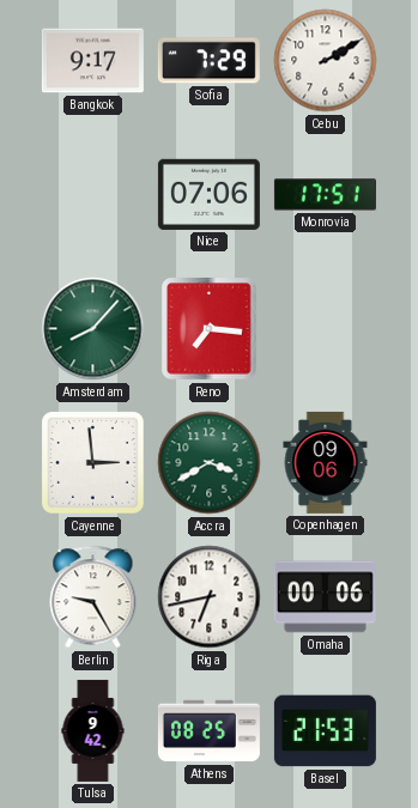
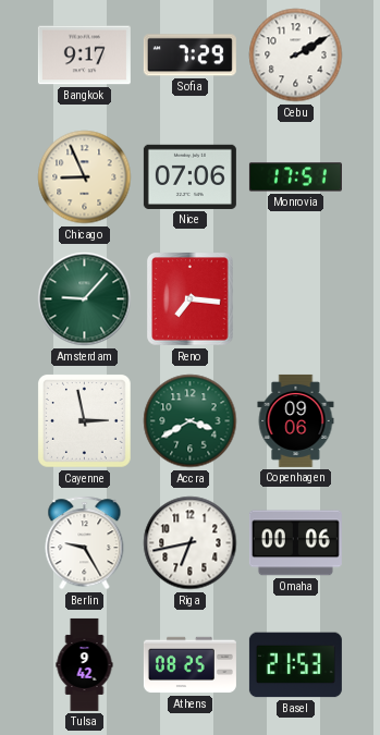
Chicago: none -> 8:56
Amsterdam: 8:07 -> 9:07
Cayenne: 2:59 -> 2:58
